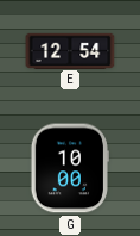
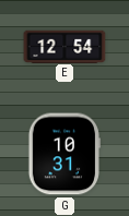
G: 10:00 -> 10:31
